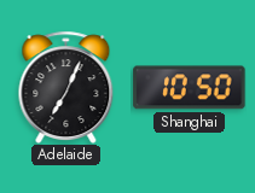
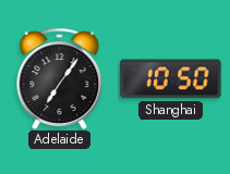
Adelaide: 7:04 -> 7:06
